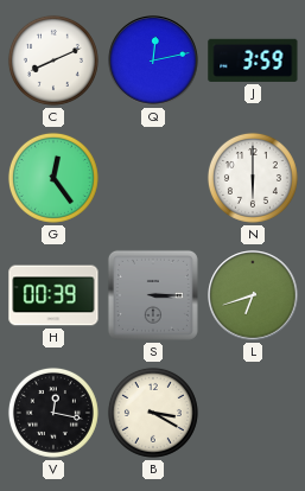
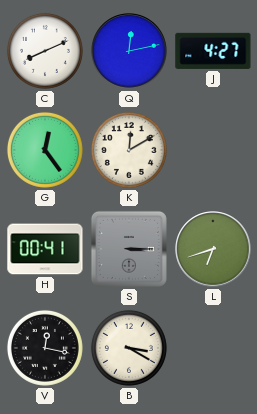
J: 3:59 -> 4:27
K: none -> 12:10
N: 6:00 -> none
H: 00:39 -> 00:41
